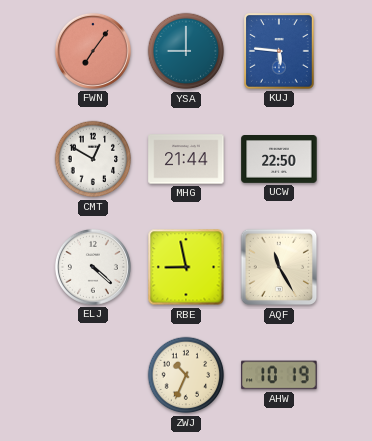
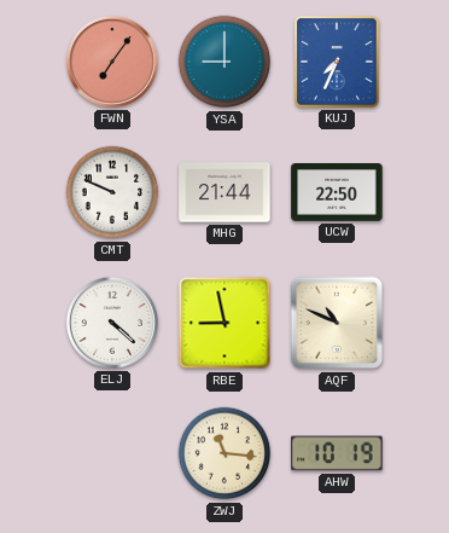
KUJ: 5:46 -> 7:34
CMT: 12:50 -> 9:49
AQF: 11:25 -> 10:49
ZWJ: 10:34 -> 11:16
